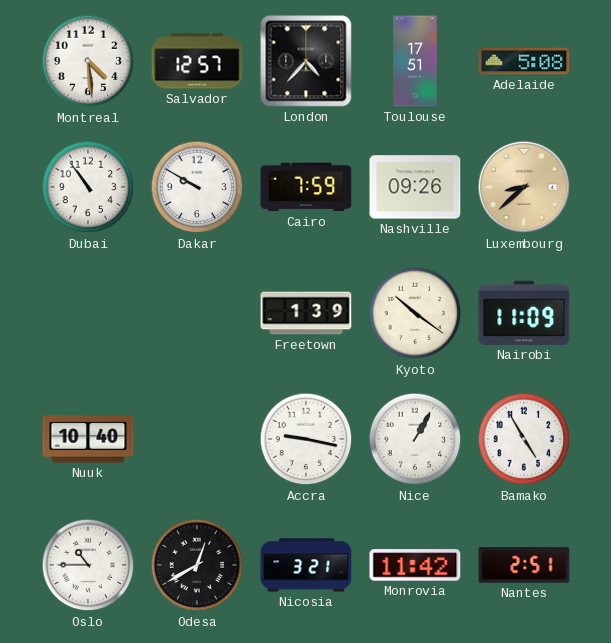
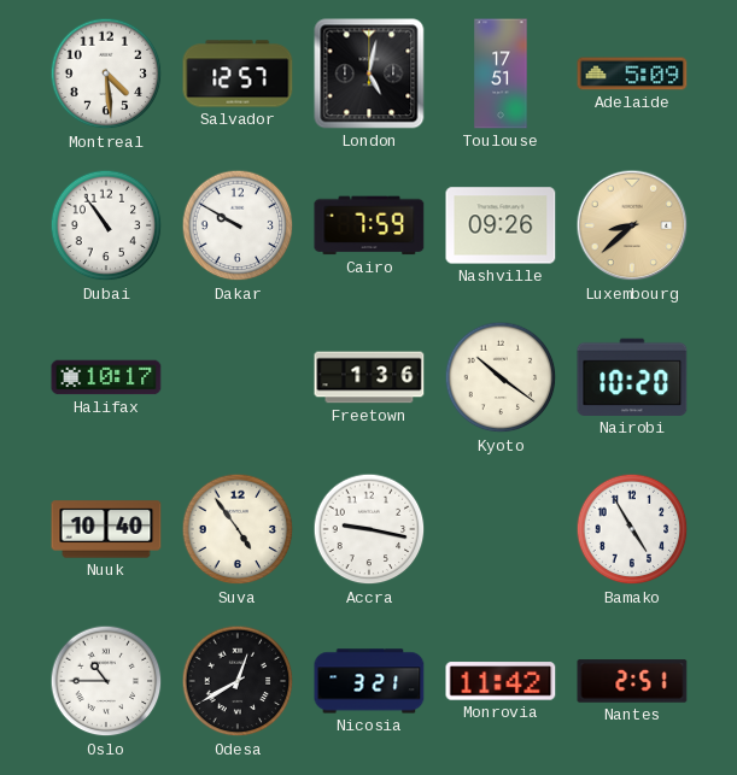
London: 4:37 -> 5:02
Adelaide: 5:08 -> 5:09
Halifax: none -> 10:17
Freetown: 1:39 -> 1:36
Nairobi: 11:09 -> 10:20
Suva: none -> 4:54
Nice: 1:05 -> none
